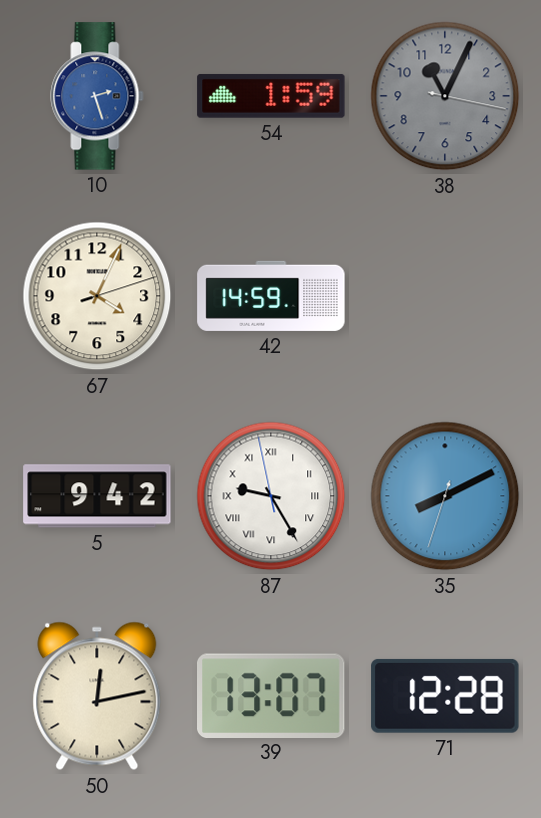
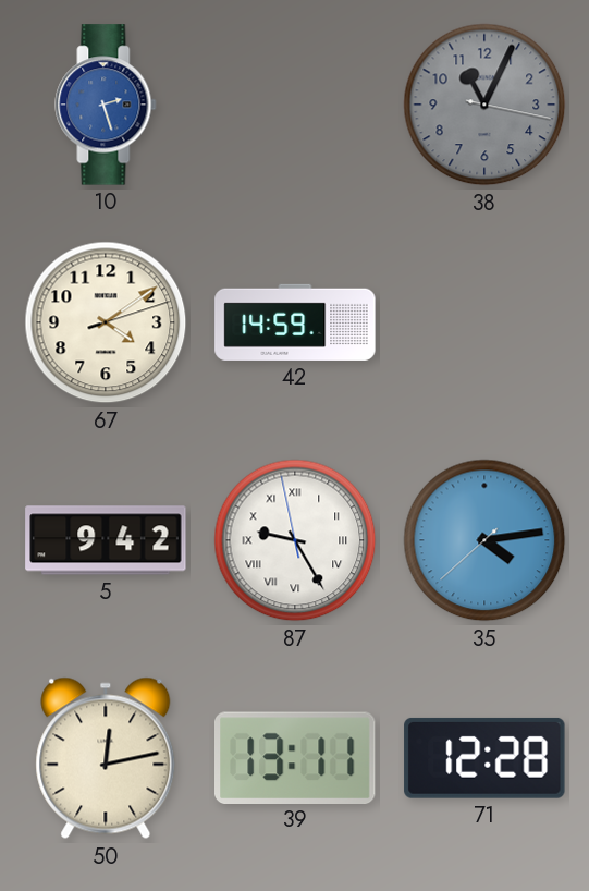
54: 1:59 -> none
67: 4:04 -> 4:09
35: 8:10 -> 4:13
39: 13:07 -> 13:11
